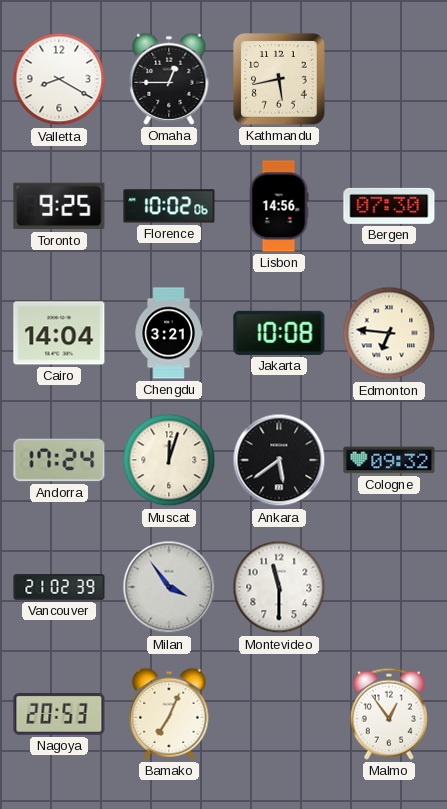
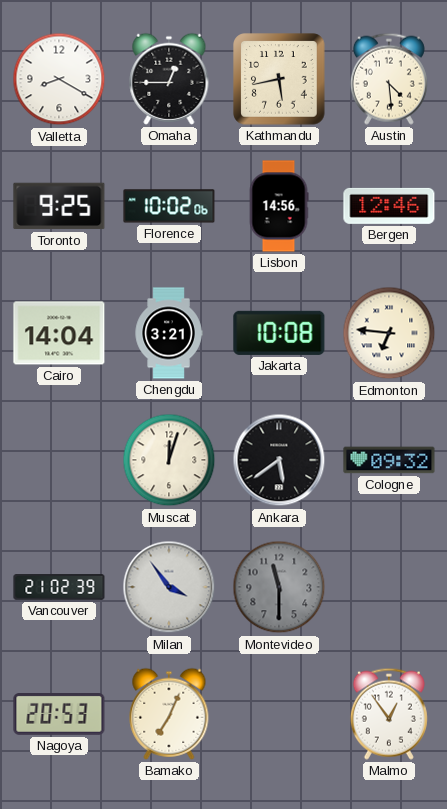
Austin: none -> 4:29
Bergen: 07:30 -> 12:46
Andorra: 17:24 -> none
Montevideo dial: white -> grey
